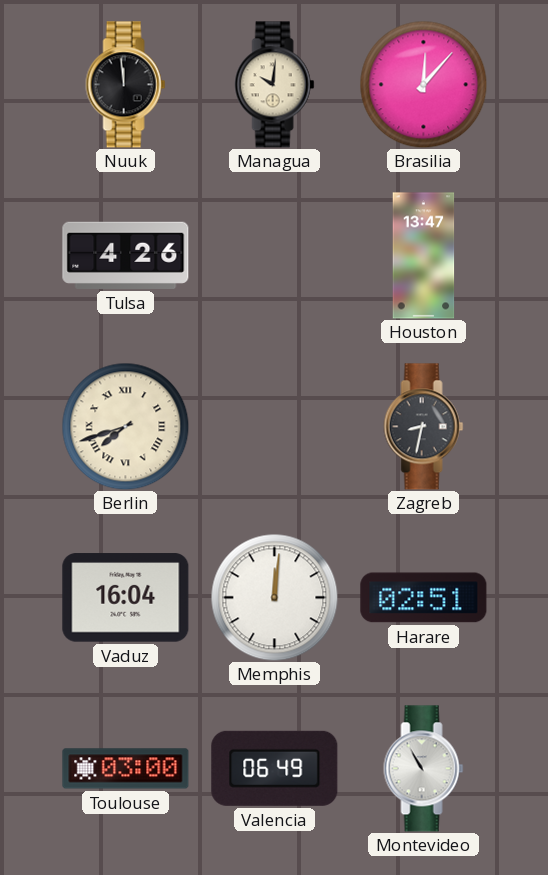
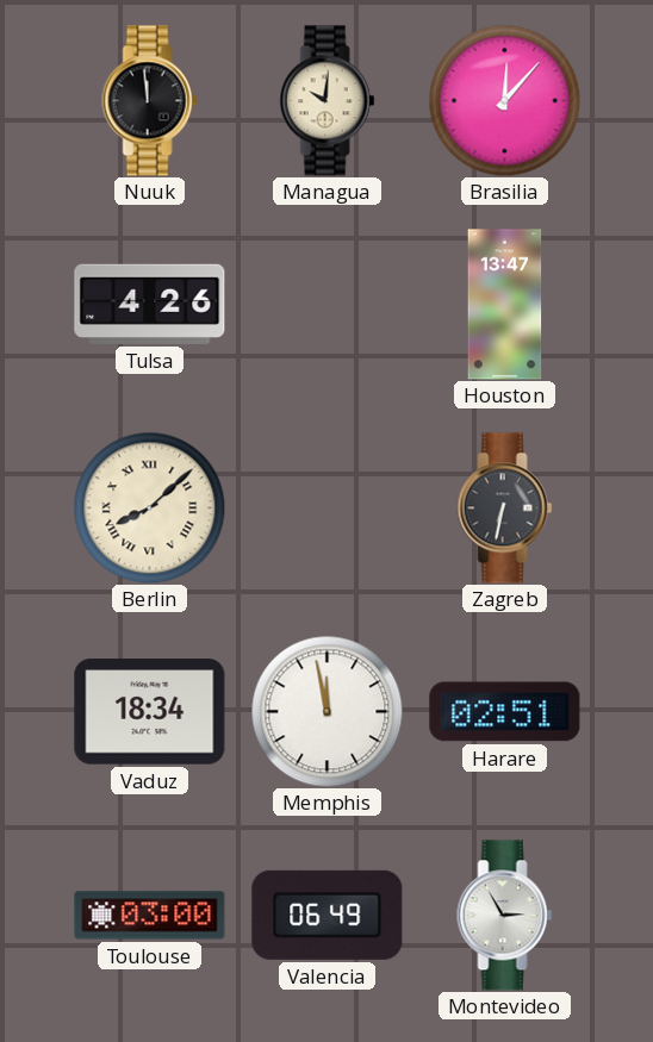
Berlin: 7:42 -> 8:08
Zagreb: 8:32 -> 6:32
Vaduz: 16:04 -> 18:34
Memphis: 12:01 -> 11:58
Montevideo: 10:55 -> 2:55
